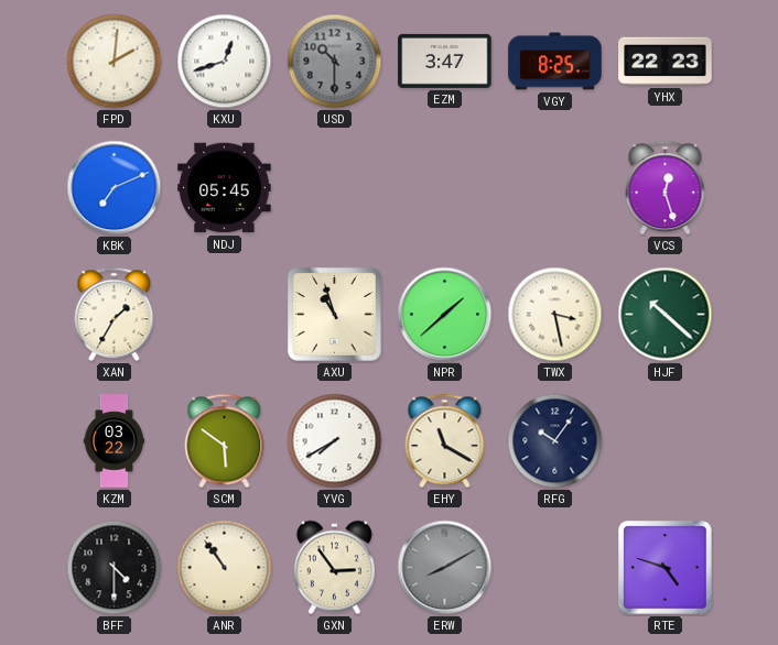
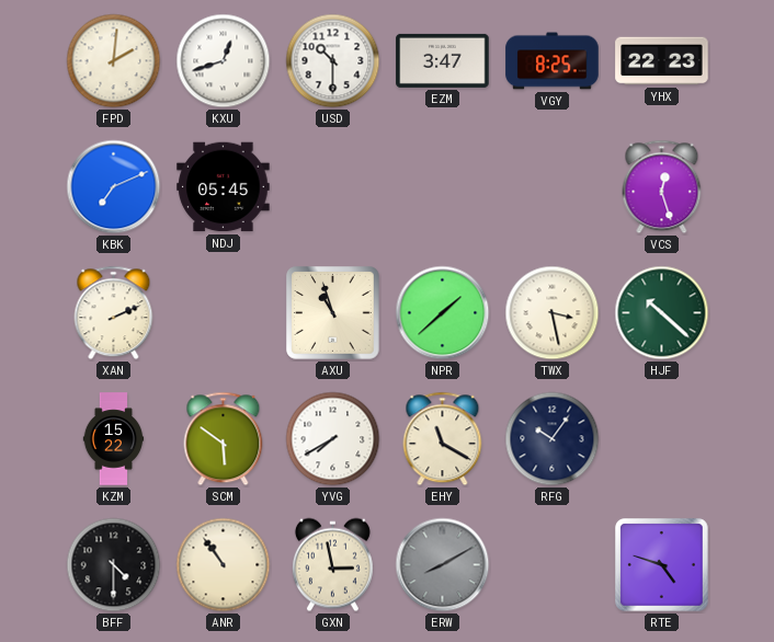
USD dial: grey -> white
XAN: 1:35 -> 2:11
KZM: 03:22 -> 15:22
GXN: 2:54 -> 2:58
